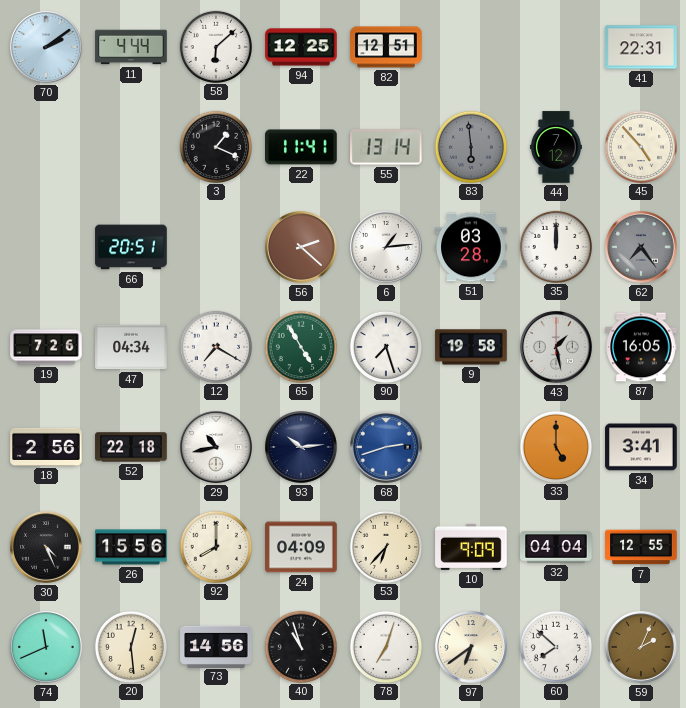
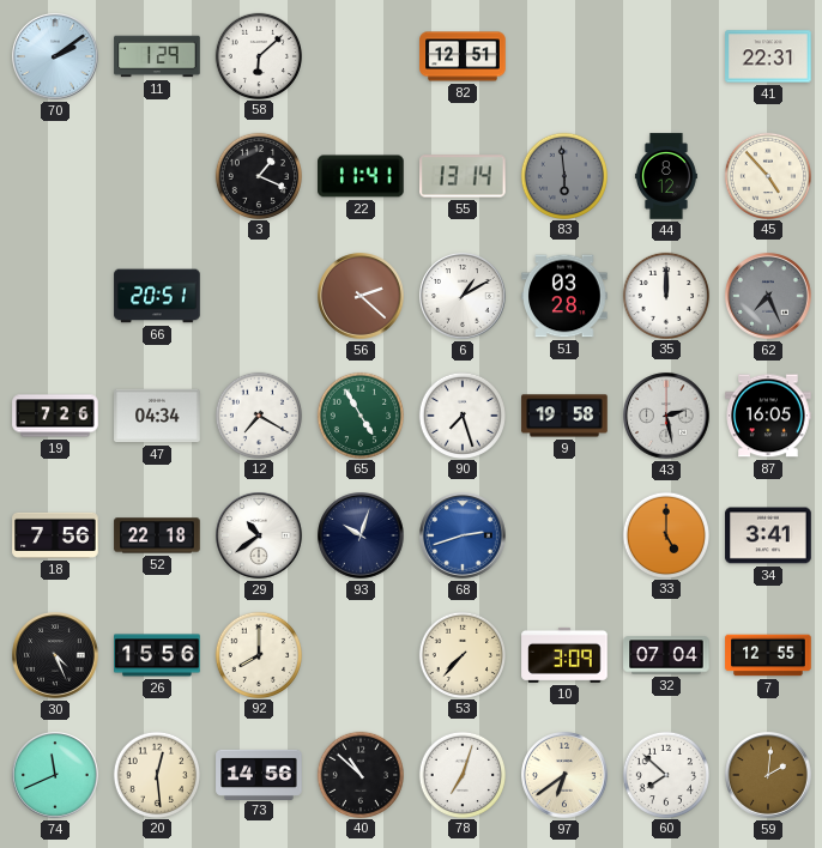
11: 4:44 -> 1:29
94: 12:25 -> none
44: 7:12 -> 8:12
6: 1:14 -> 1:10
62: 7:24 -> 7:26
43: 1:28 -> 2:28
18: 2:56 -> 7:56
29: 10:43 -> 10:39
93: 10:14 -> 10:03
24: 04:09 -> none
53: 6:37 -> 7:37
10: 9:09 -> 3:09
32: 04:04 -> 07:04
40: 10:57 -> 10:52
59: 2:04 -> 2:01
